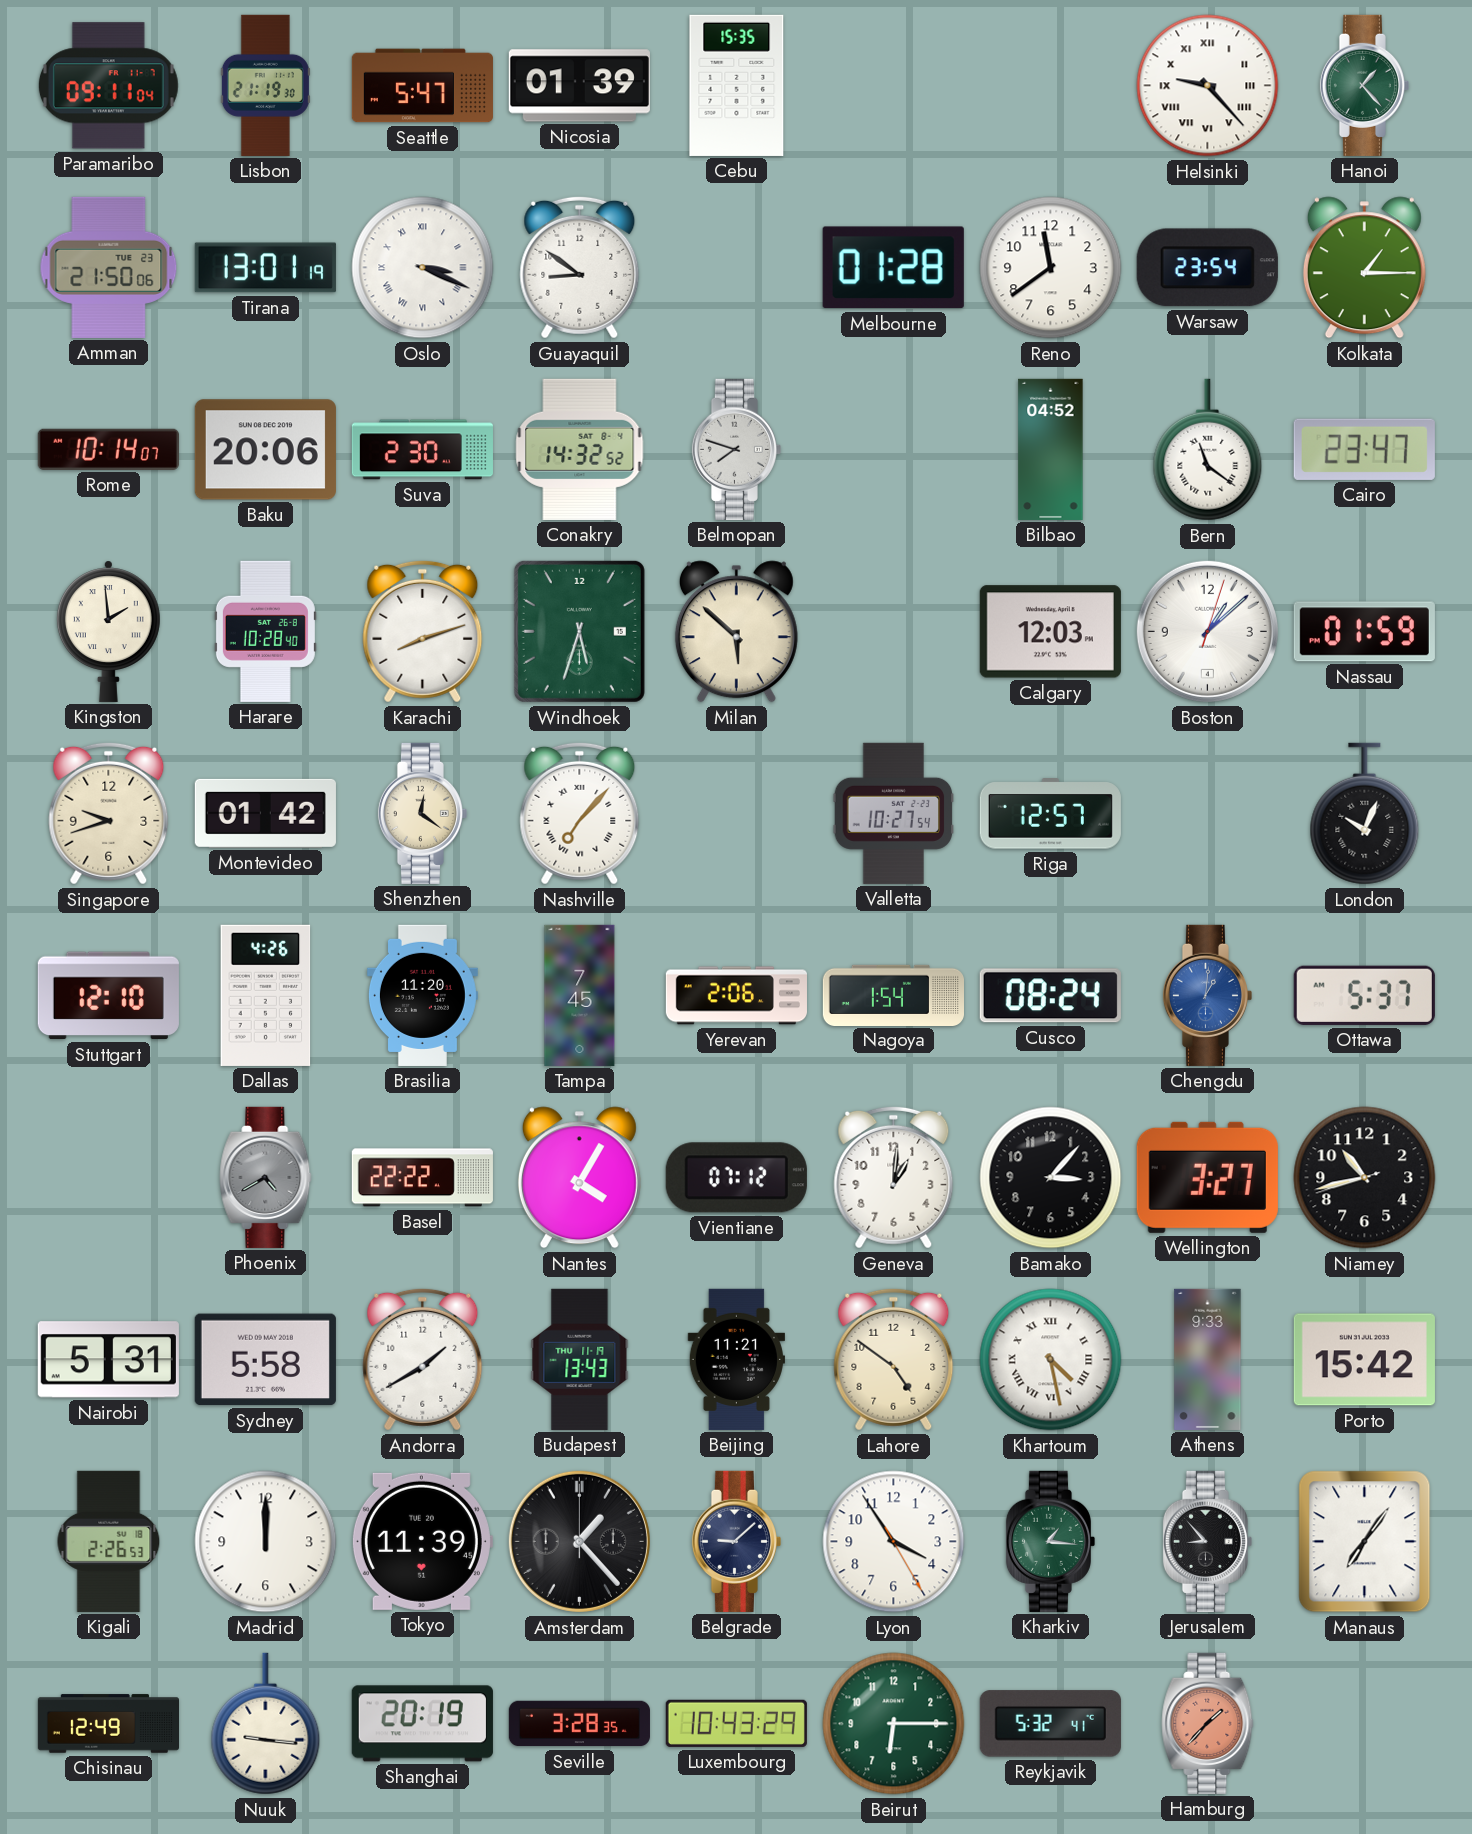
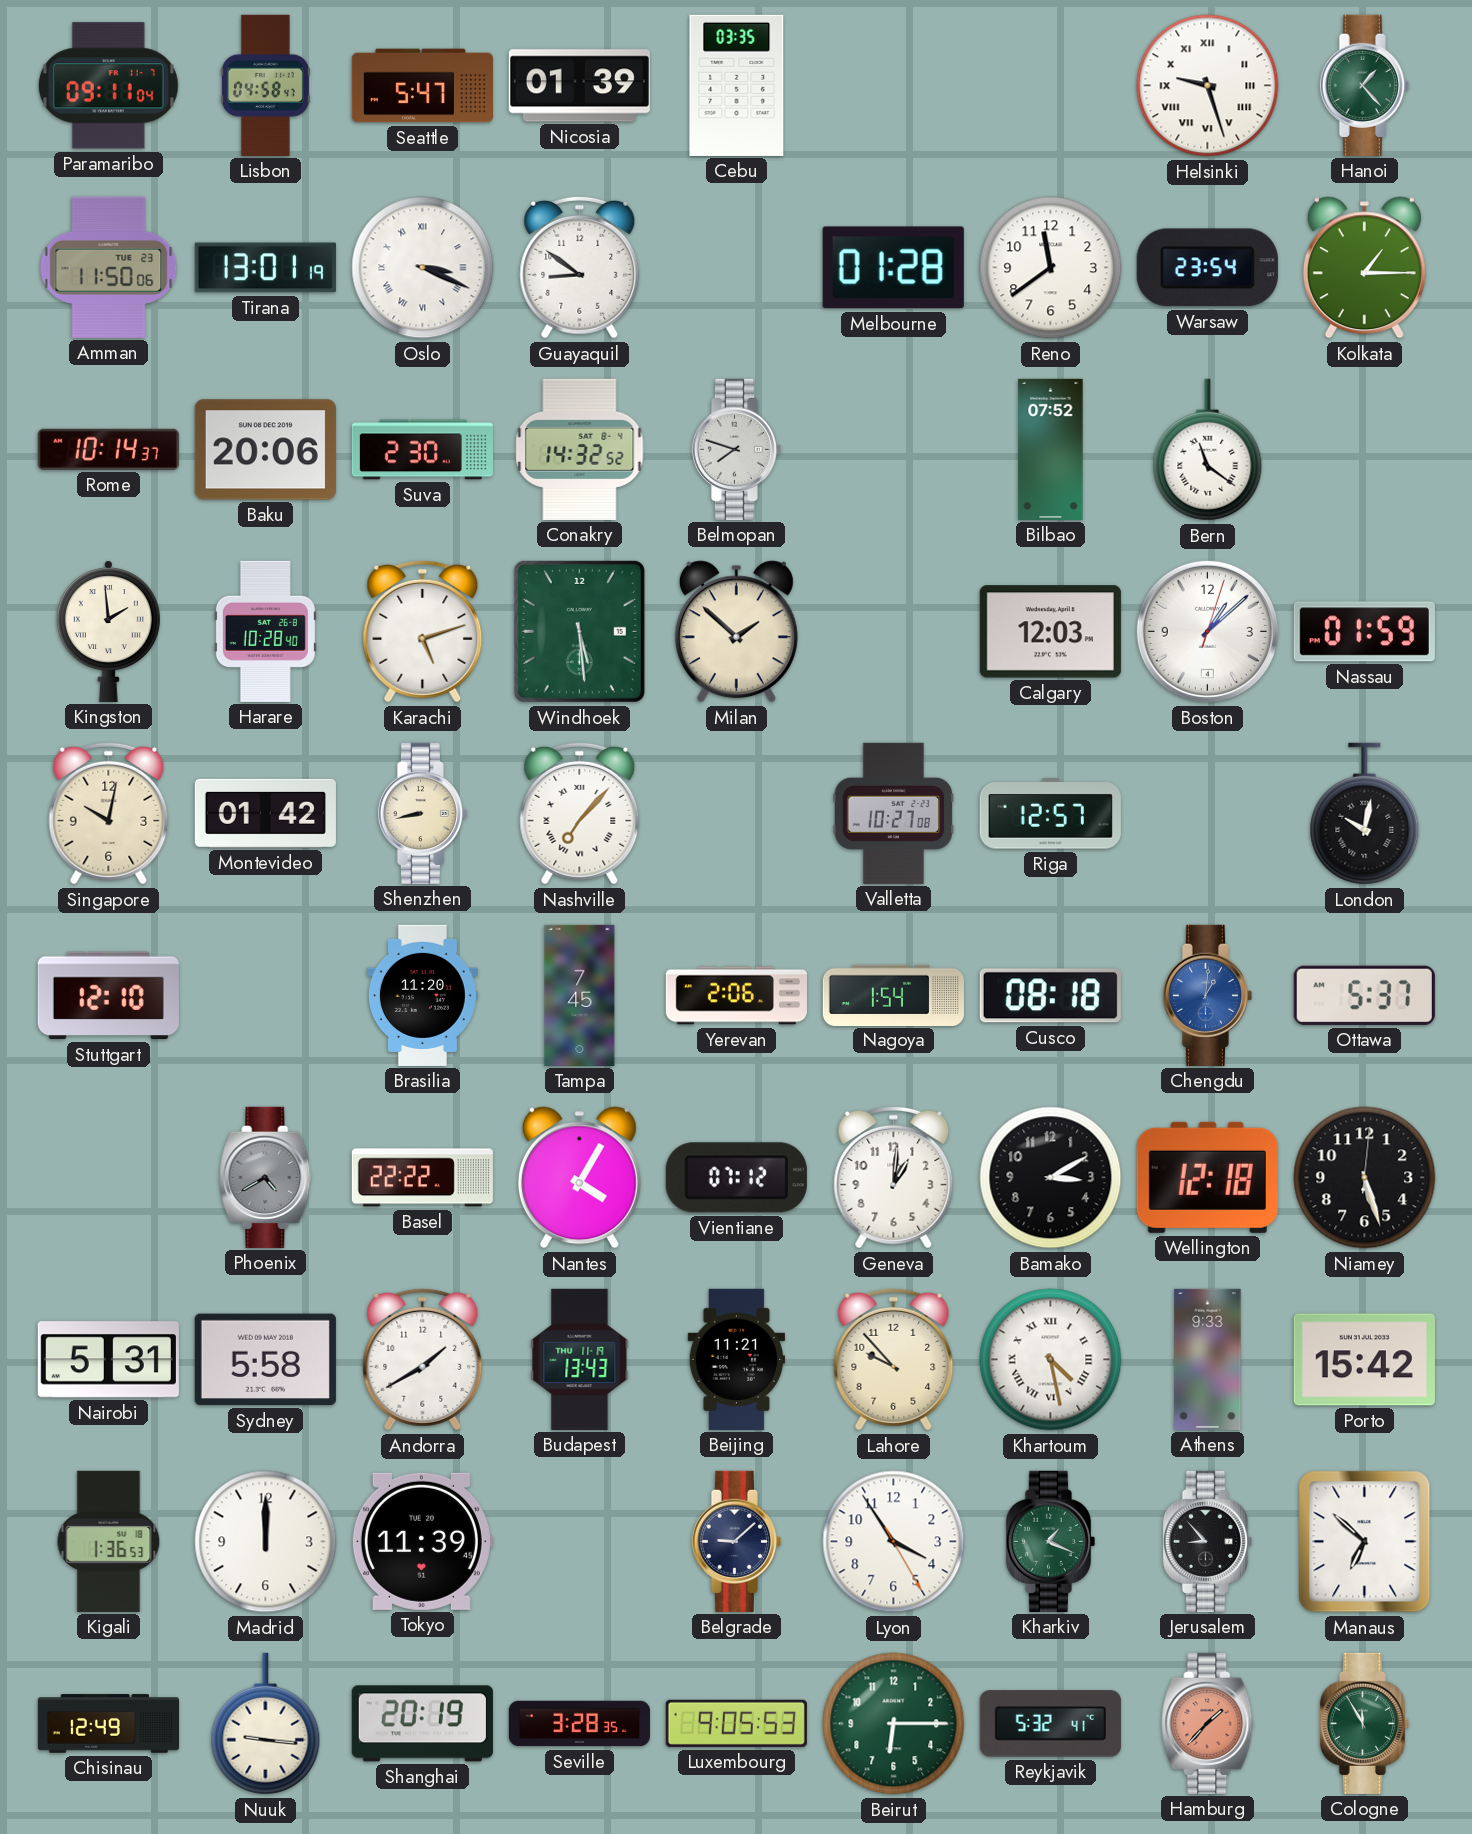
Lisbon: 21:19 -> 04:58
Cebu: 15:35 -> 03:35
Helsinki: 9:23 -> 9:27
Amman: 21:50 -> 11:50
Rome: 10:14:07 -> 10:14:37
Bilbao: 04:52 -> 07:52
Cairo: 23:47 -> none
Karachi: 8:12 -> 5:12
Windhoek: 5:33 -> 5:29
Milan: 5:52 -> 1:52
Singapore: 9:42 -> 10:02
Shenzhen: 12:21 -> 8:43
Valletta: 10:27:54 -> 10:27:08
London: 10:04 -> 10:02
Dallas: 4:26 -> none
Cusco: 08:24 -> 08:18
Bamako: 3:07 -> 3:10
Wellington: 3:27 -> 12:18
Niamey: 10:42 -> 5:27
Lahore: 4:51 -> 9:53
Kigali: 2:26 -> 1:36
Amsterdam: 1:23 -> none
Kharkiv: 1:16 -> 1:19
Manaus: 7:06 -> 6:52
Luxembourg: 10:43 -> 9:05
Cologne: none -> 11:55
